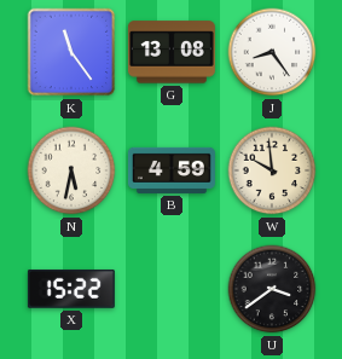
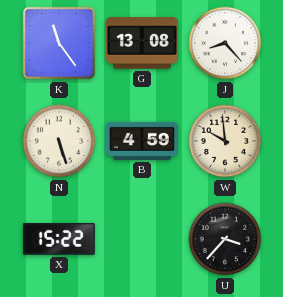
J: 8:24 -> 8:23
N: 5:32 -> 5:27
U: 3:39 -> 3:37
